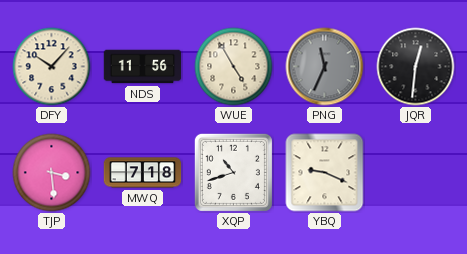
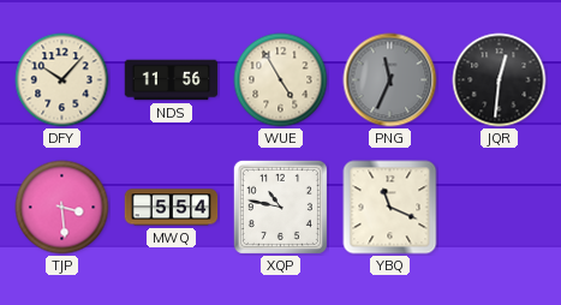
MWQ: 7:18 -> 5:54
XQP: 10:42 -> 10:47
YBQ: 9:19 -> 11:19
